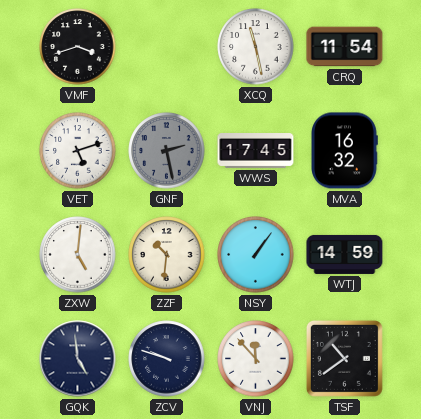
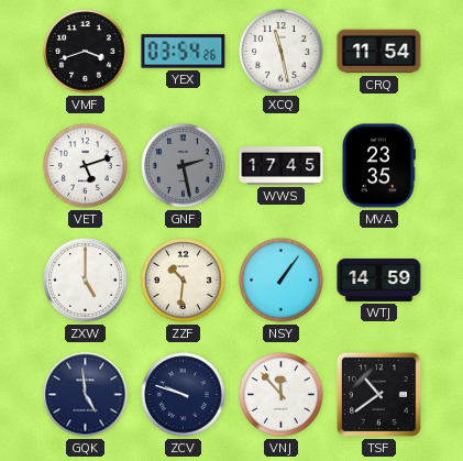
YEX: none -> 03:54
MVA: 16:32 -> 23:35
ZXW: 5:01 -> 5:00
